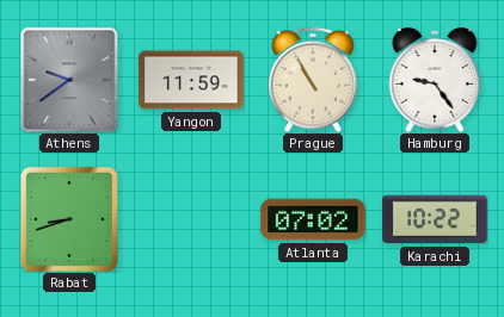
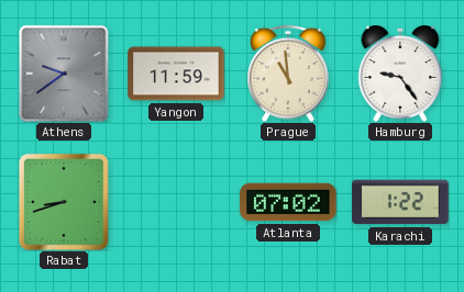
Prague: 10:55 -> 10:59
Karachi: 10:22 -> 1:22
